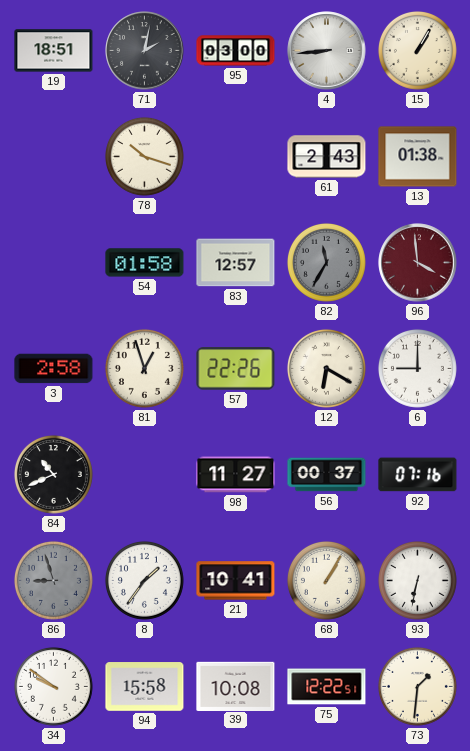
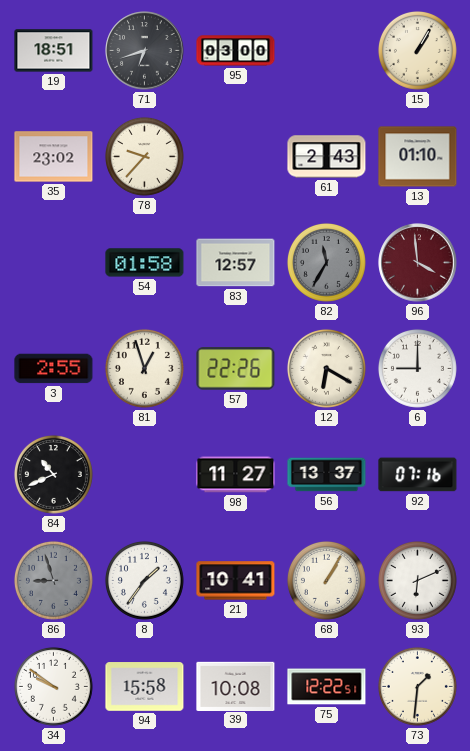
71: 2:02 -> 6:42
4: 8:44 -> none
35: none -> 23:02
78: 10:18 -> 9:37
13: 01:38 -> 01:10
3: 2:58 -> 2:55
56: 00:37 -> 13:37
93: 6:32 -> 6:11
